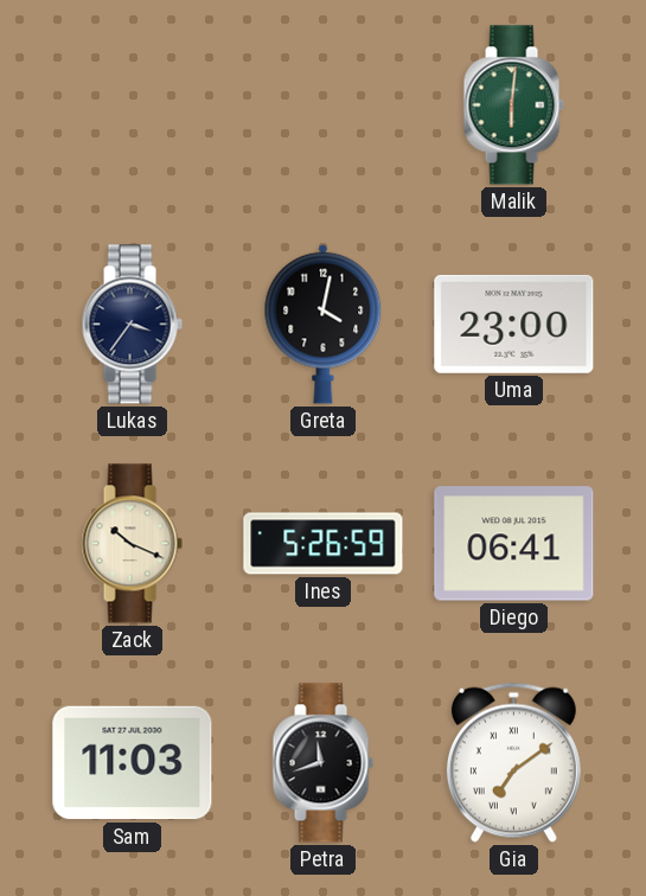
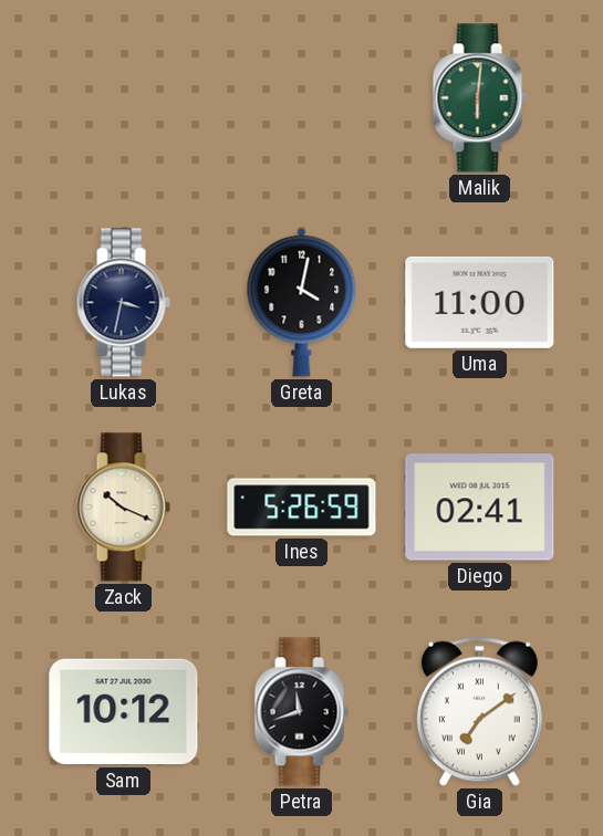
Lukas: 3:36 -> 3:32
Uma: 23:00 -> 11:00
Diego: 06:41 -> 02:41
Sam: 11:03 -> 10:12
